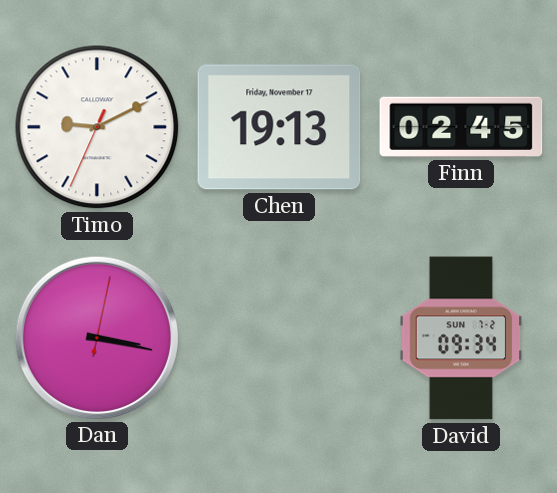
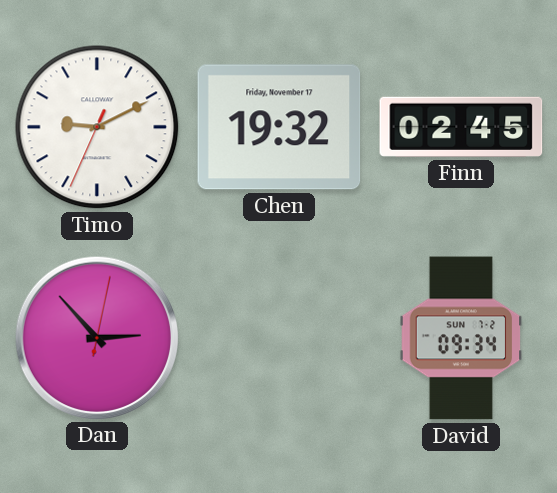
Chen: 19:13 -> 19:32
Dan: 3:17 -> 2:53
